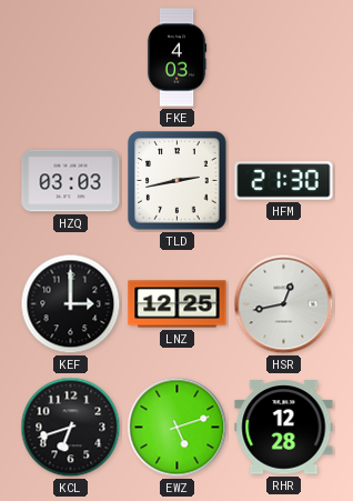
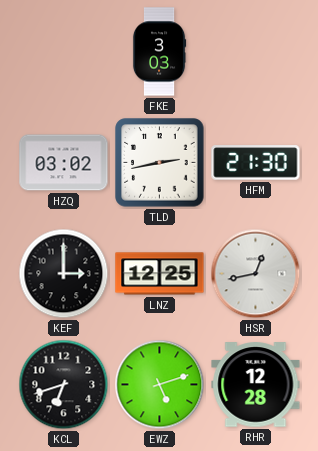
FKE: 4:03 -> 3:03
HZQ: 03:03 -> 03:02
